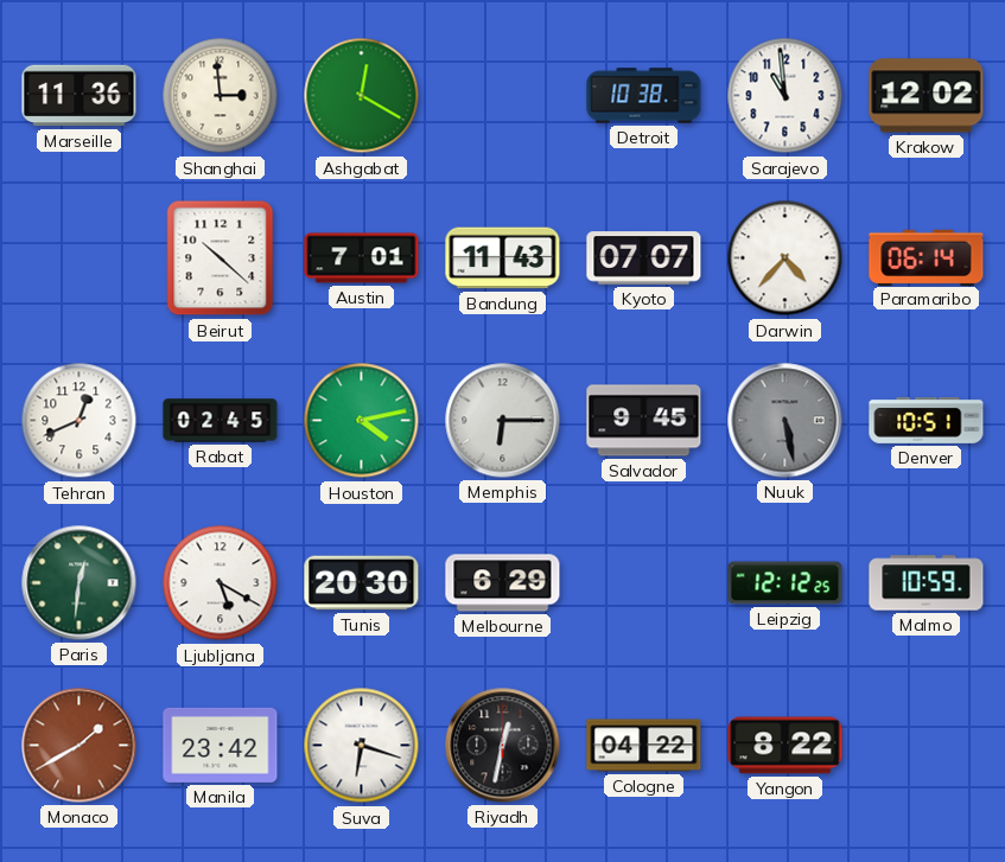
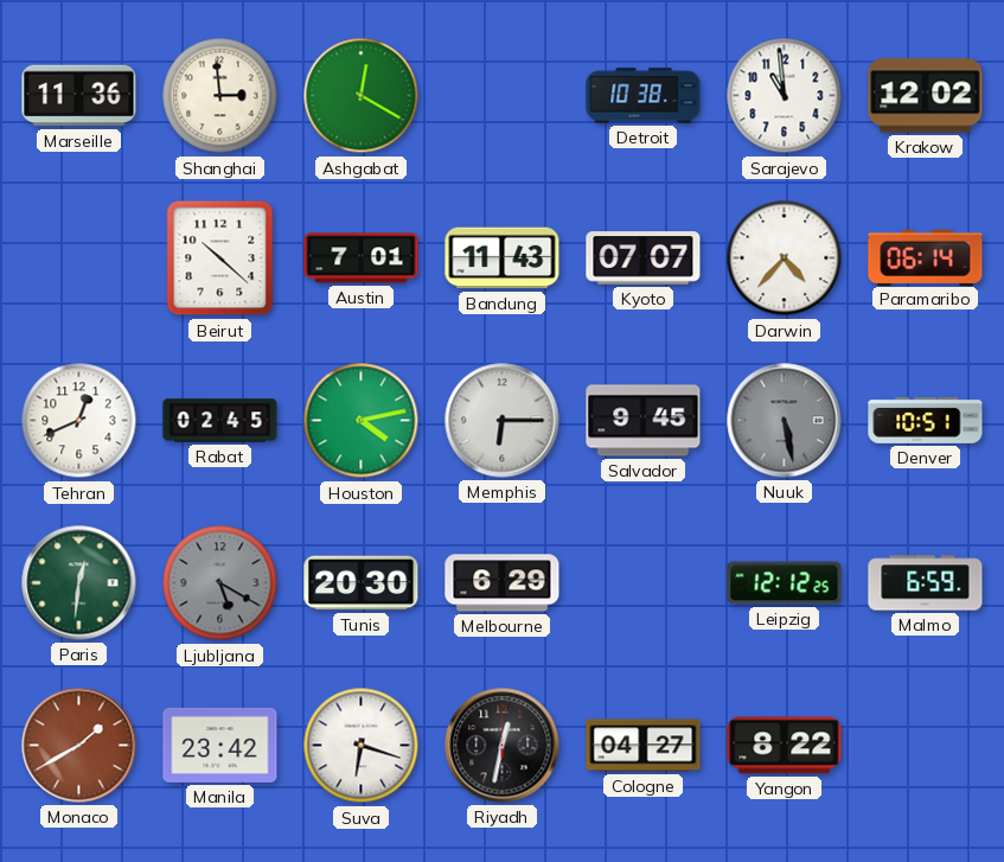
Ljubljana dial: white -> grey
Malmo: 10:59 -> 6:59
Cologne: 04:22 -> 04:27
